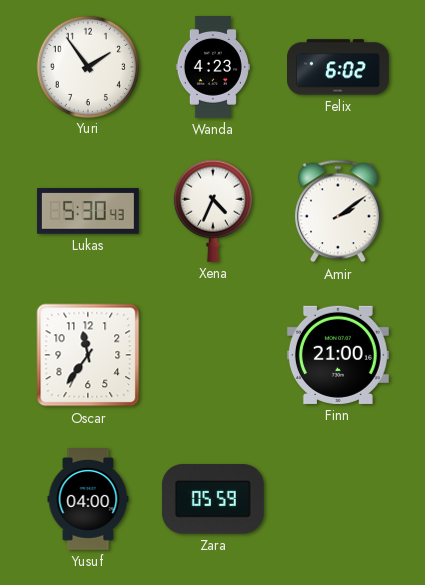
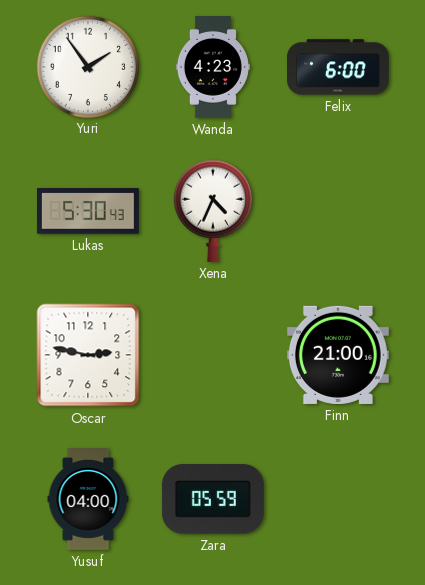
Felix: 6:02 -> 6:00
Amir: 2:09 -> none
Oscar: 11:36 -> 2:47
